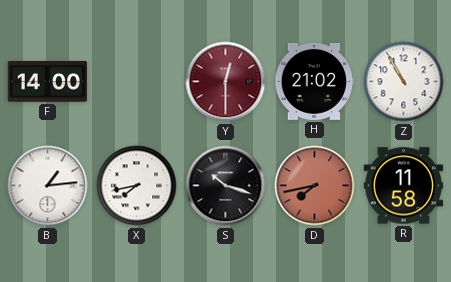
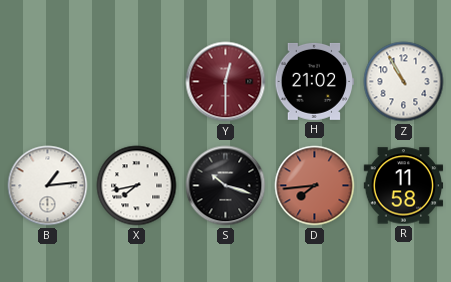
F: 14:00 -> none
D: 7:43 -> 7:44
